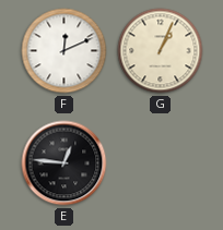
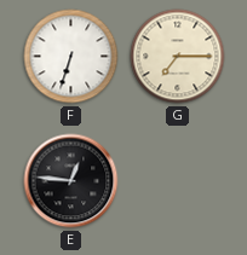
F: 12:11 -> 6:33
G: 1:04 -> 7:15
